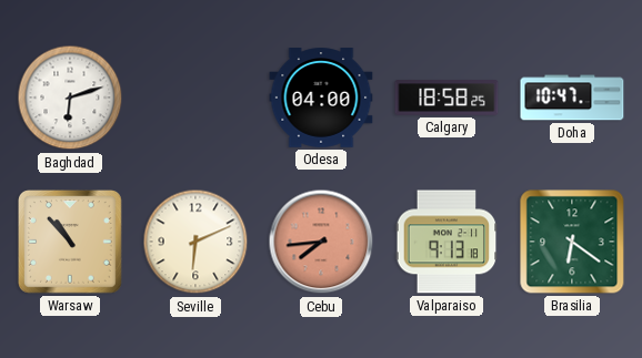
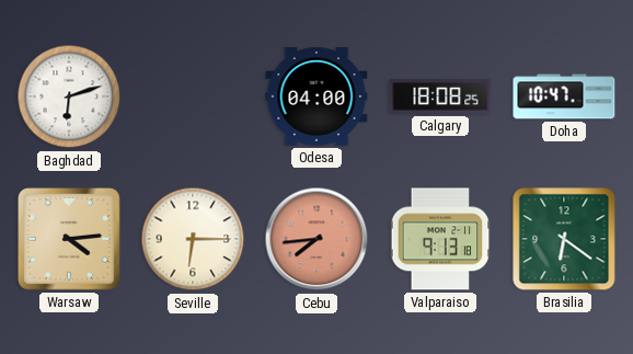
Calgary: 18:58 -> 18:08
Warsaw: 10:53 -> 4:14
Seville: 6:11 -> 6:15
